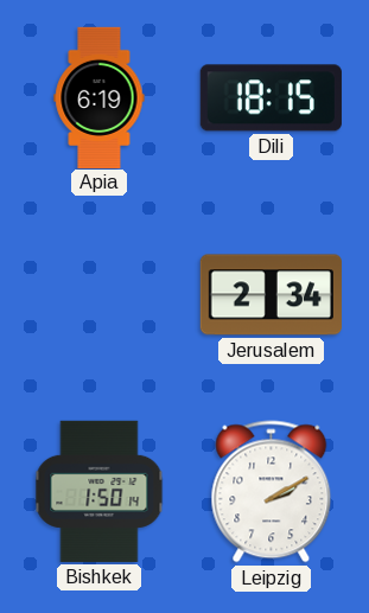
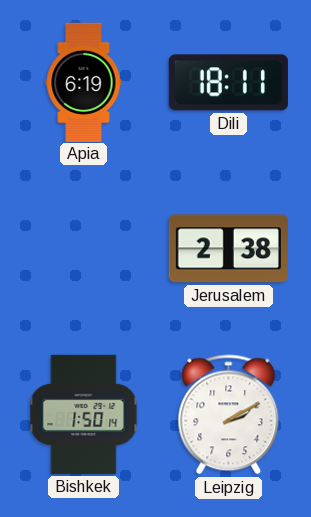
Dili: 18:15 -> 18:11
Jerusalem: 2:34 -> 2:38
